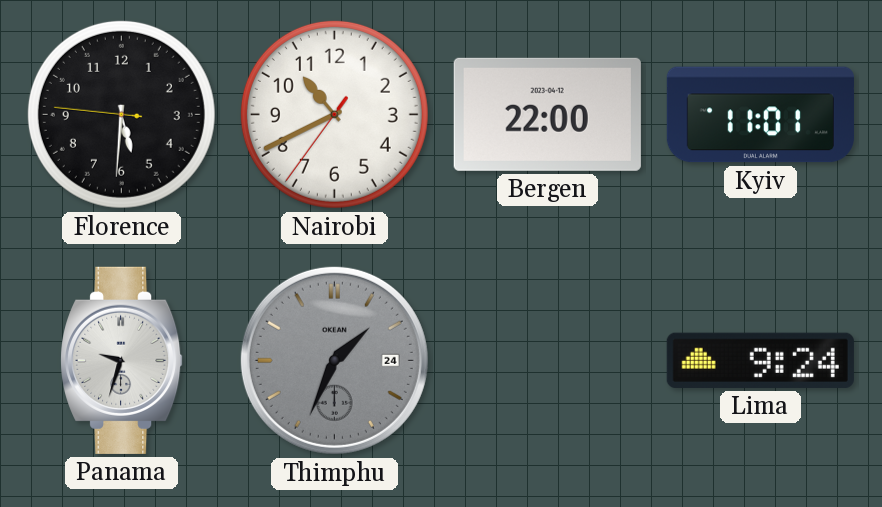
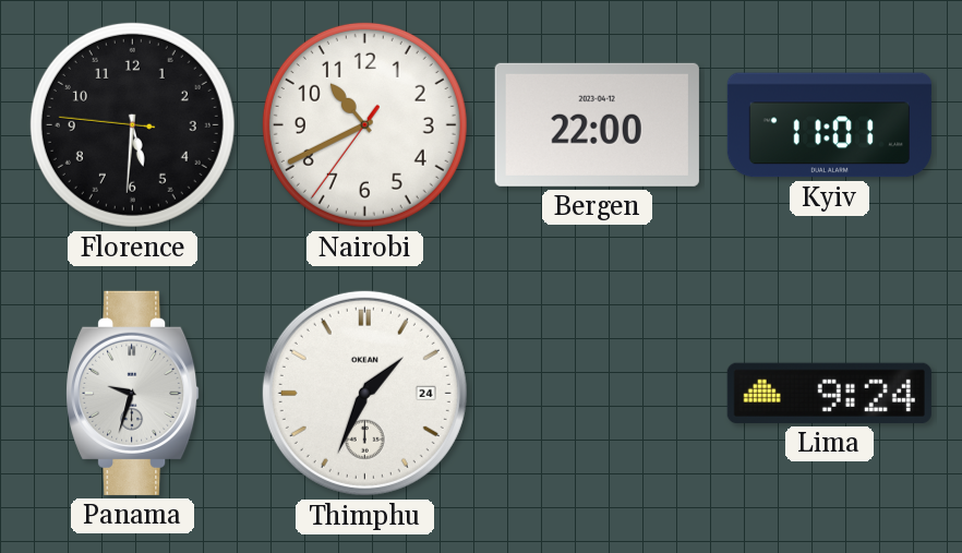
Thimphu dial: grey -> white
